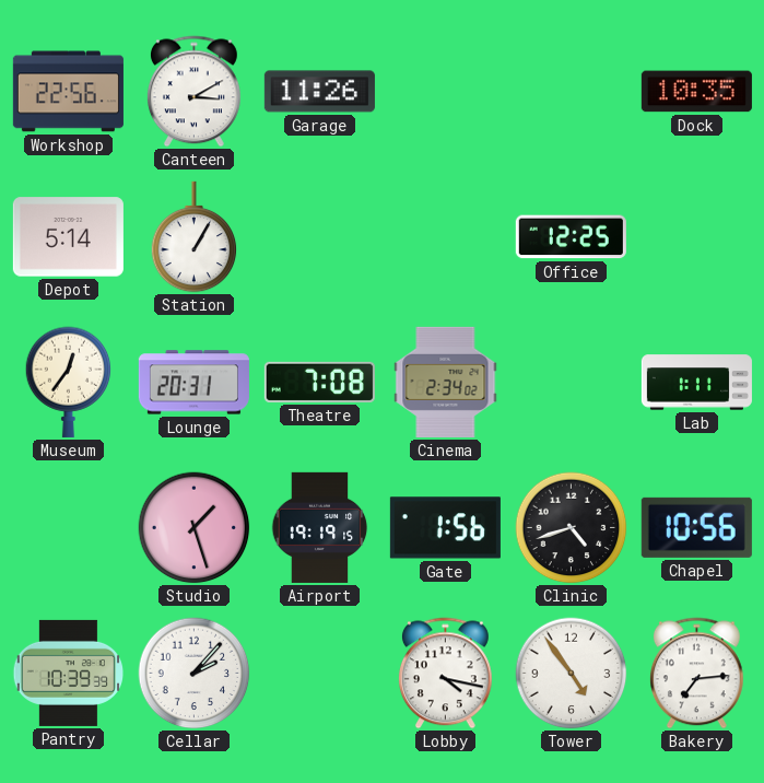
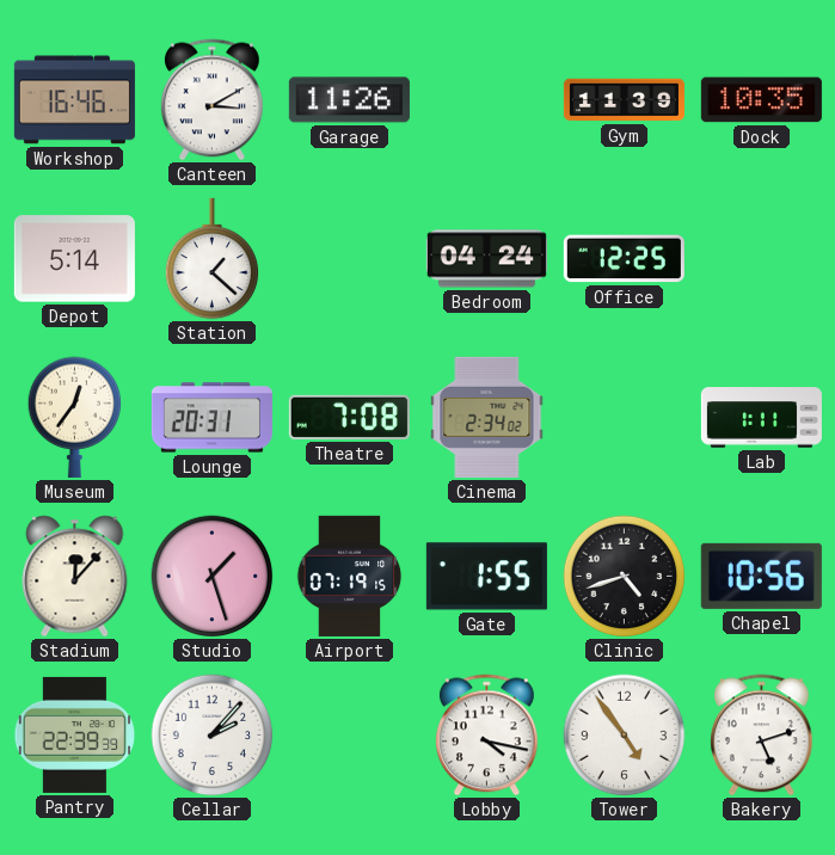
Workshop: 22:56 -> 16:46
Gym: none -> 11:39
Station: 1:05 -> 1:22
Bedroom: none -> 04:24
Stadium: none -> 12:07
Airport: 19:19 -> 07:19
Gate: 1:56 -> 1:55
Pantry: 10:39 -> 22:39
Bakery: 7:14 -> 5:12
